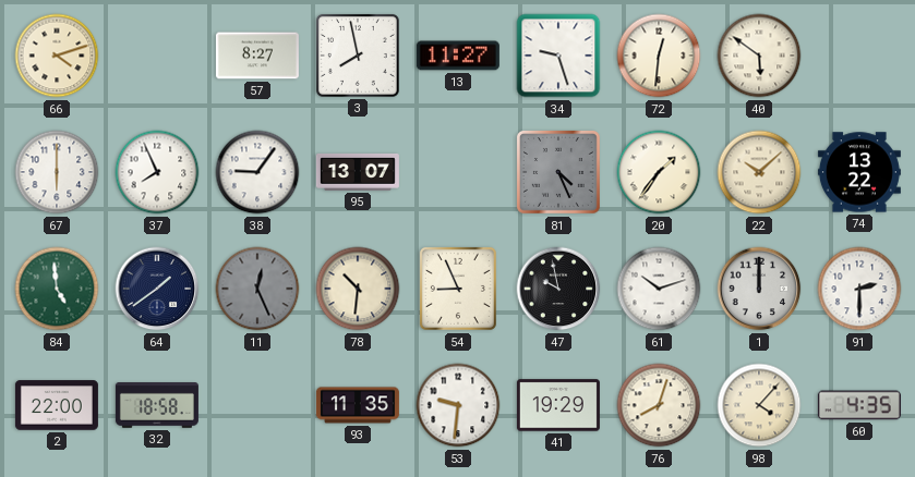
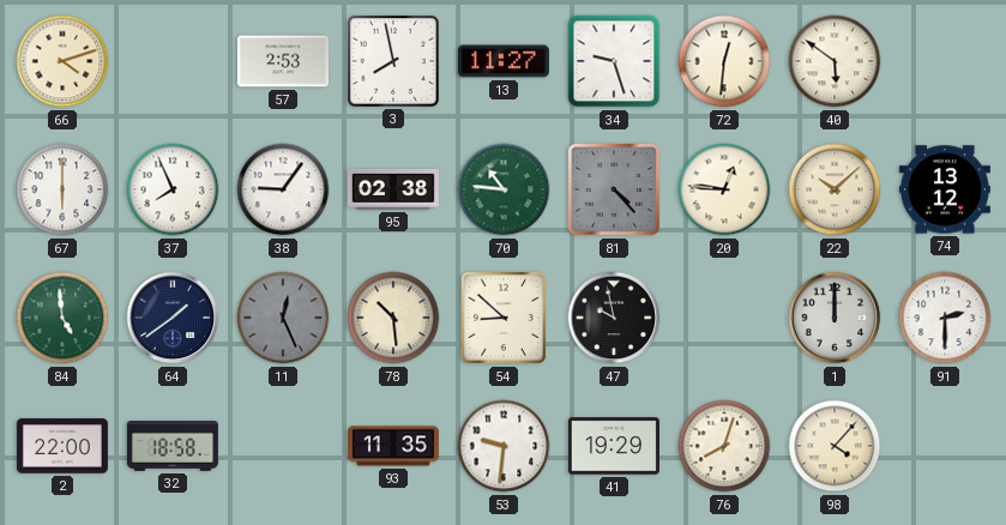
57: 8:27 -> 2:53
95: 13:07 -> 02:38
70: none -> 10:46
81: 4:26 -> 4:23
20: 1:36 -> 12:46
74: 13:22 -> 13:12
78: 10:31 -> 10:29
54: 8:56 -> 8:52
61: 10:12 -> none
60: 4:35 -> none
